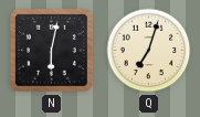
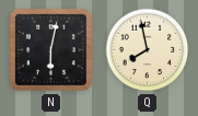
Q: 7:03 -> 7:58
